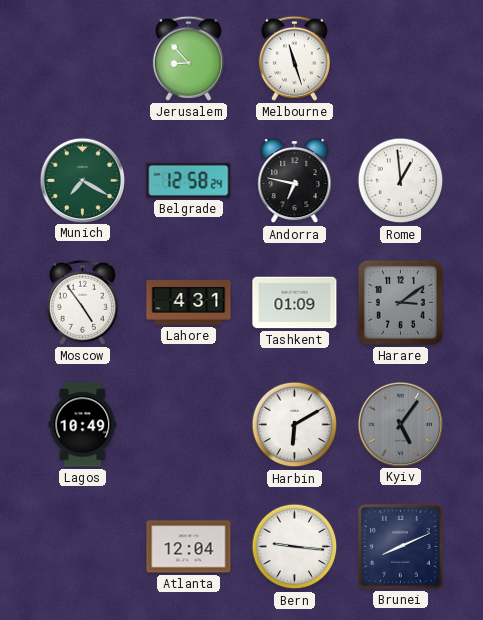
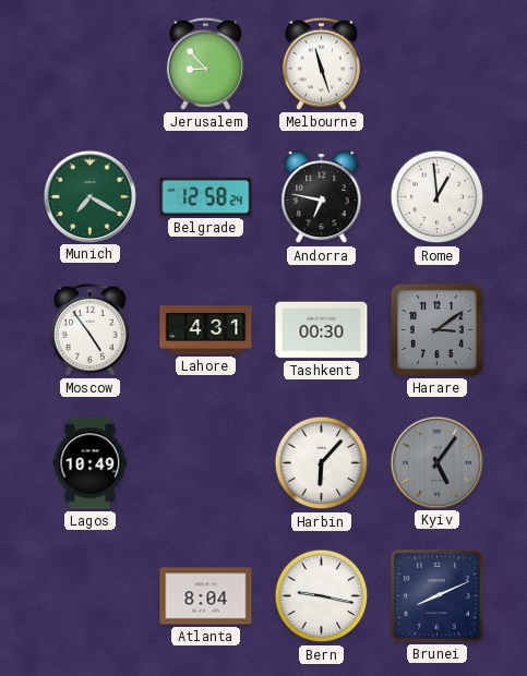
Tashkent: 01:09 -> 00:30
Harbin: 6:10 -> 6:07
Atlanta: 12:04 -> 8:04
Bern: 9:16 -> 9:17
